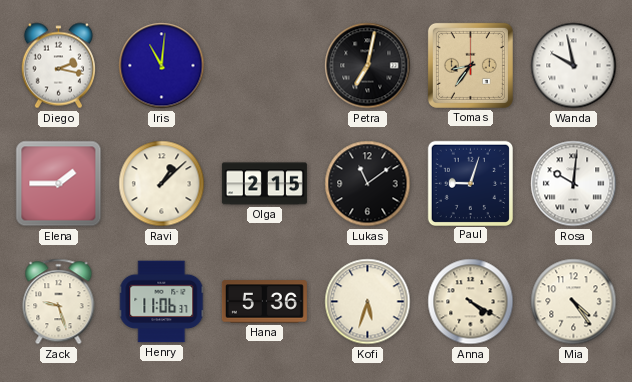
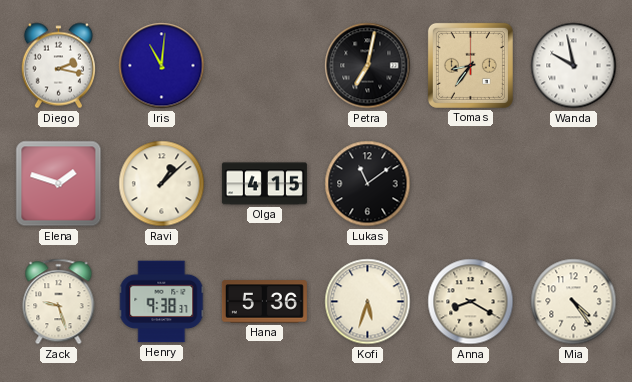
Elena: 1:45 -> 1:48
Olga: 2:15 -> 4:15
Paul: 9:03 -> none
Rosa: 10:01 -> none
Henry: 11:06 -> 9:38
Anna: 4:20 -> 8:20
